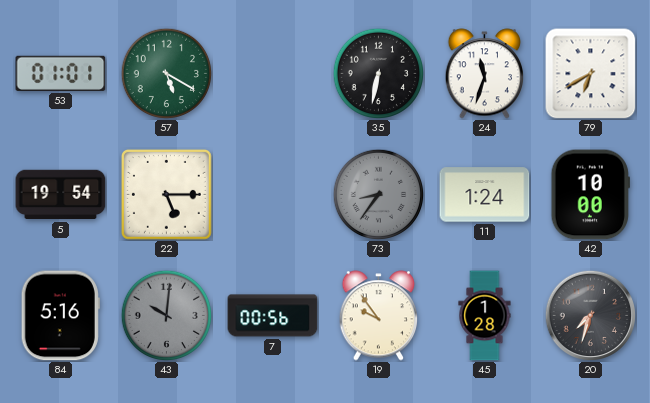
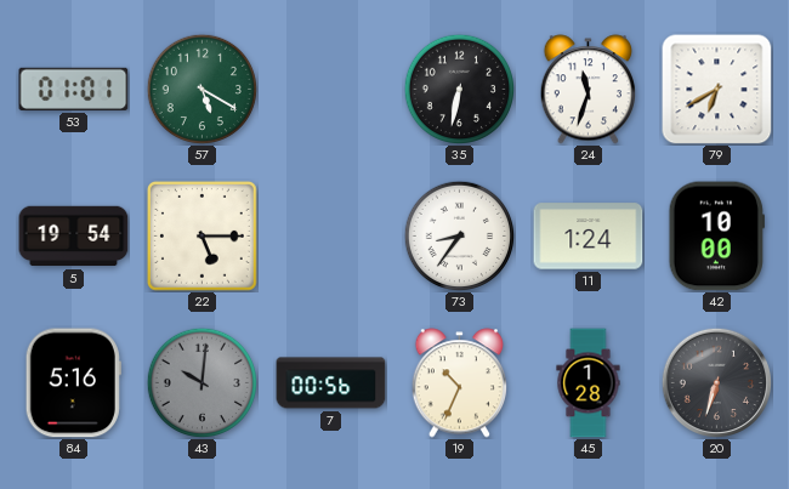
73 dial: grey -> white
19: 9:54 -> 10:34
20: 7:33 -> 6:33
